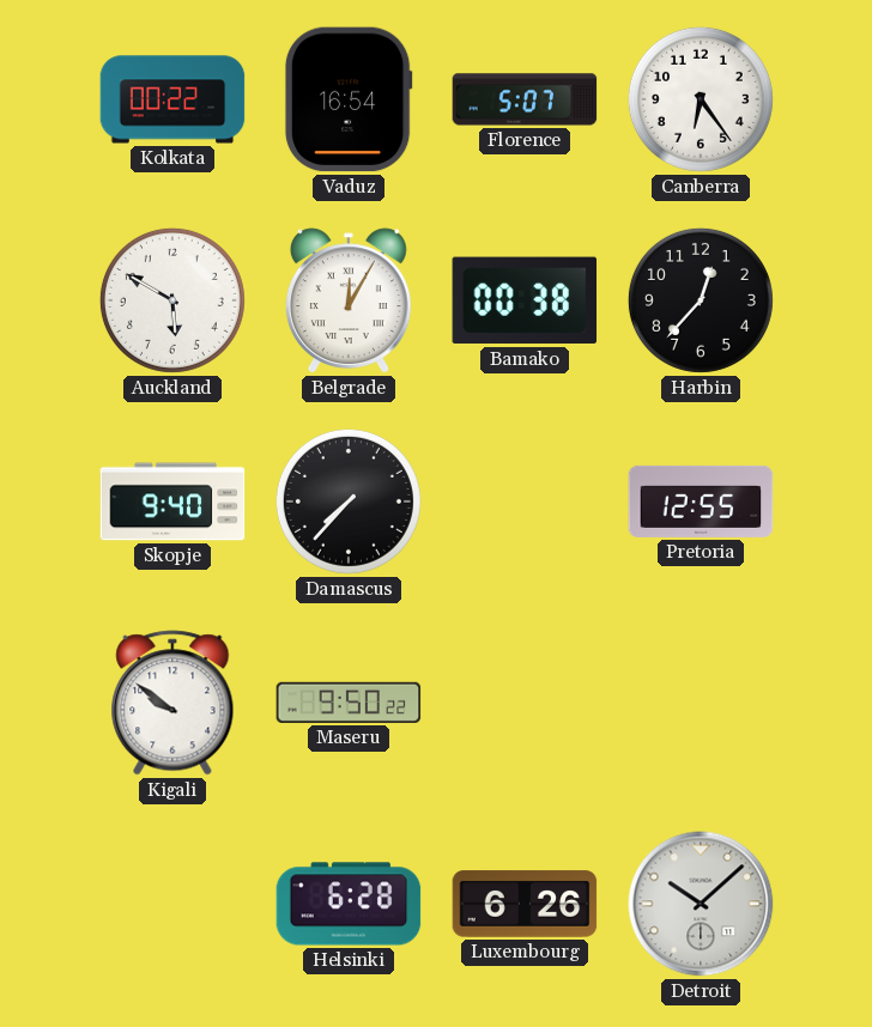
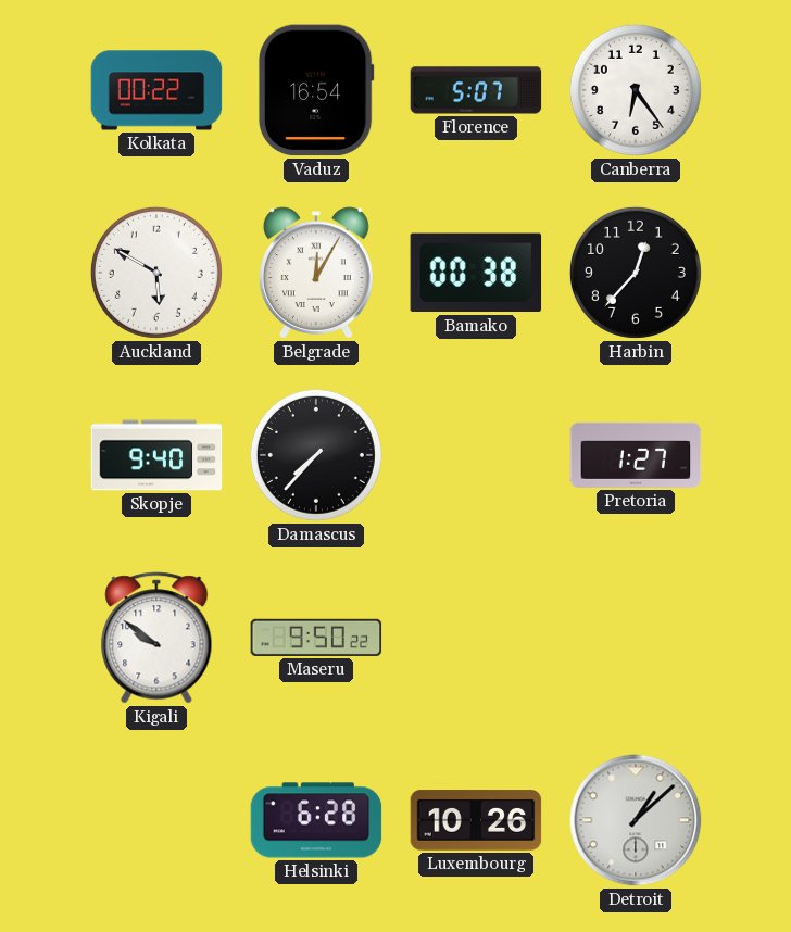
Pretoria: 12:55 -> 1:27
Luxembourg: 6:26 -> 10:26
Detroit: 10:08 -> 1:08
